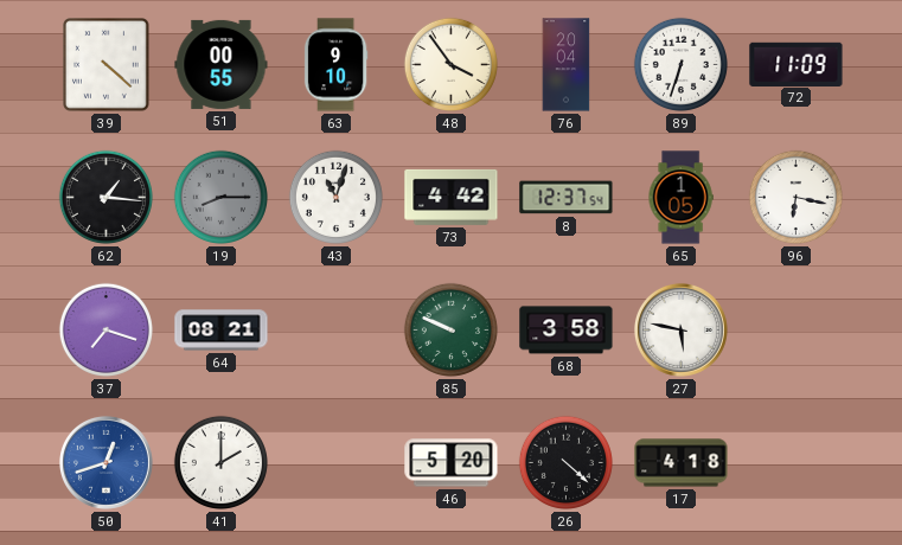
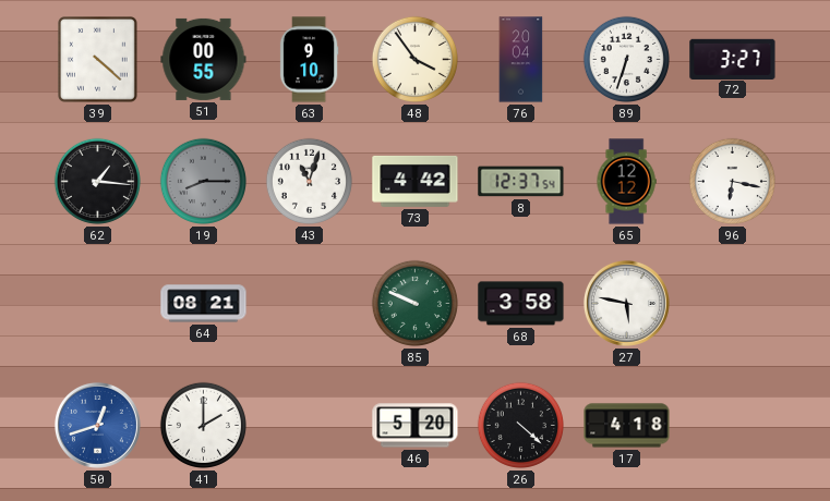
72: 11:09 -> 3:27
65: 1:05 -> 12:12
37: 7:18 -> none
